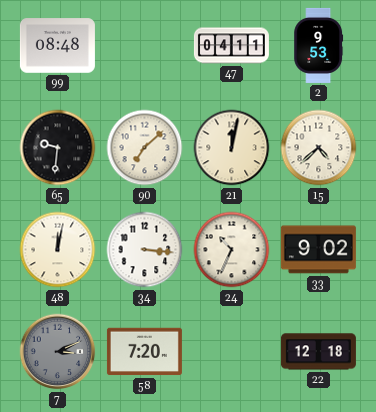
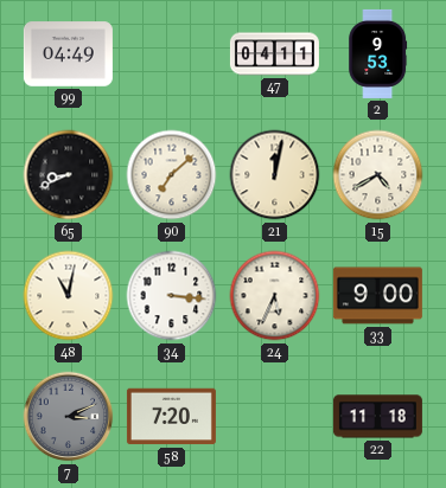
99: 08:48 -> 04:49
65: 9:31 -> 8:41
15: 4:38 -> 4:40
48: 12:02 -> 11:02
24: 10:34 -> 5:34
33: 9:02 -> 9:00
22: 12:18 -> 11:18
